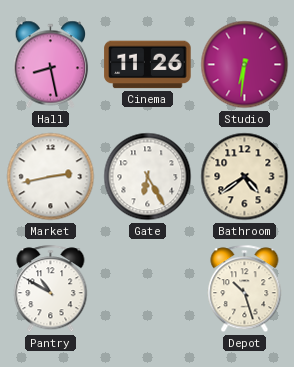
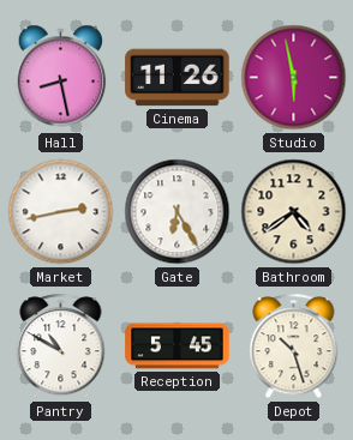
Studio: 6:31 -> 5:58
Reception: none -> 5:45
